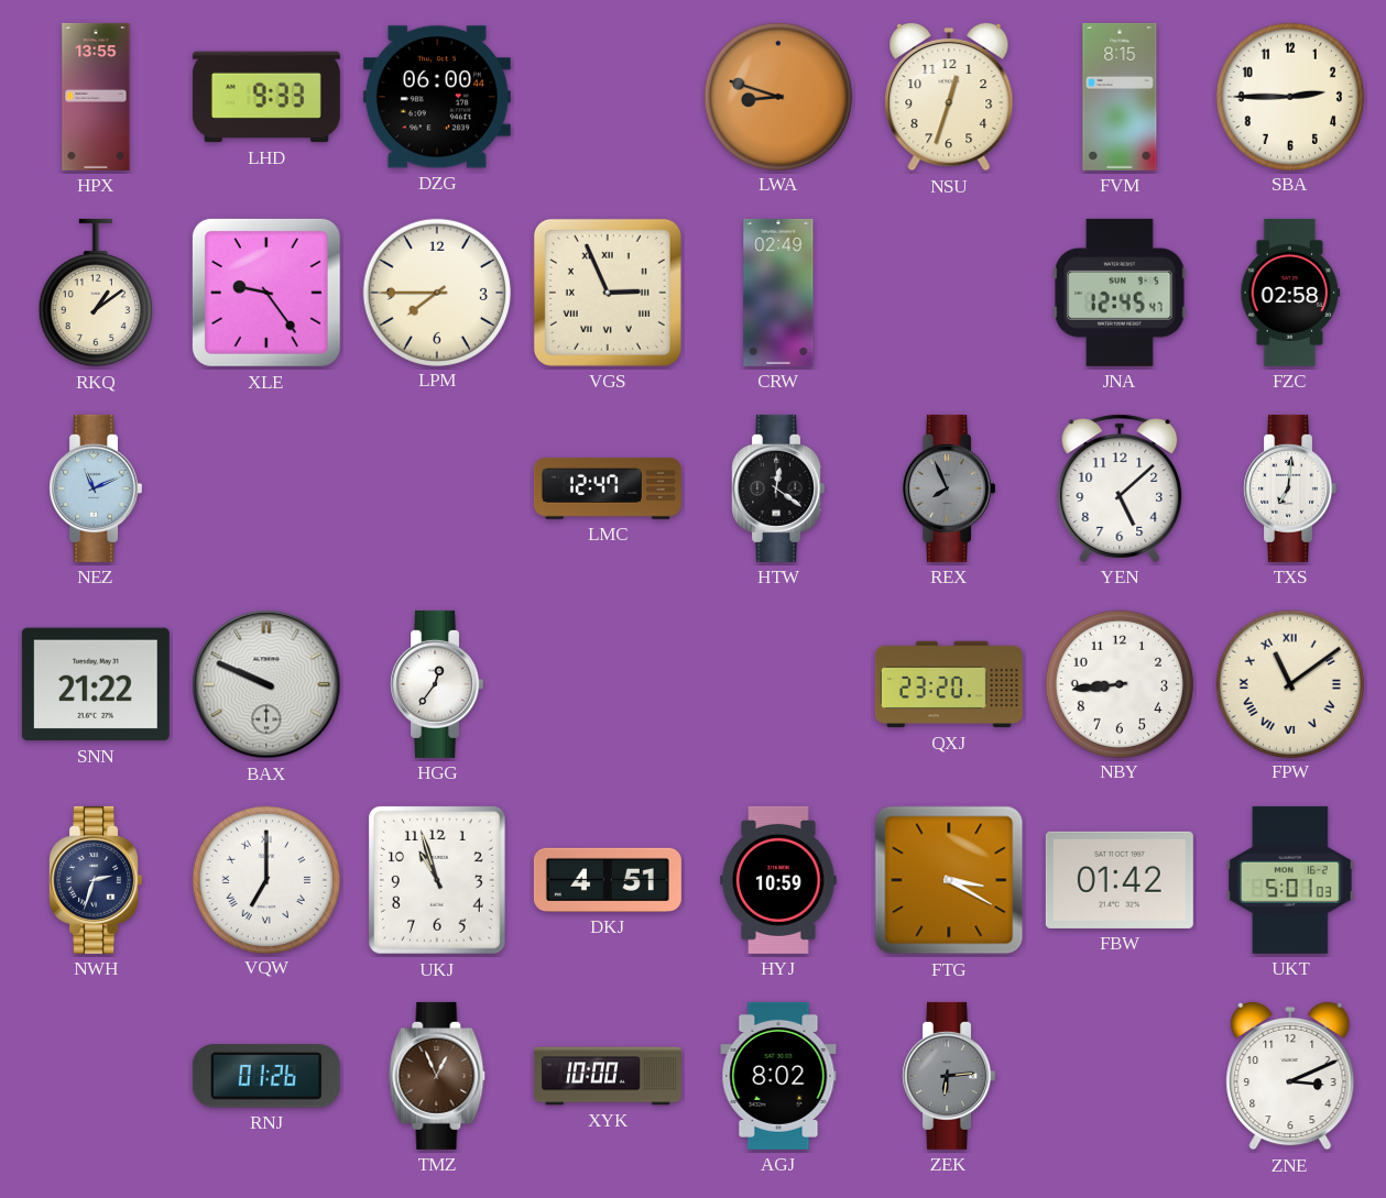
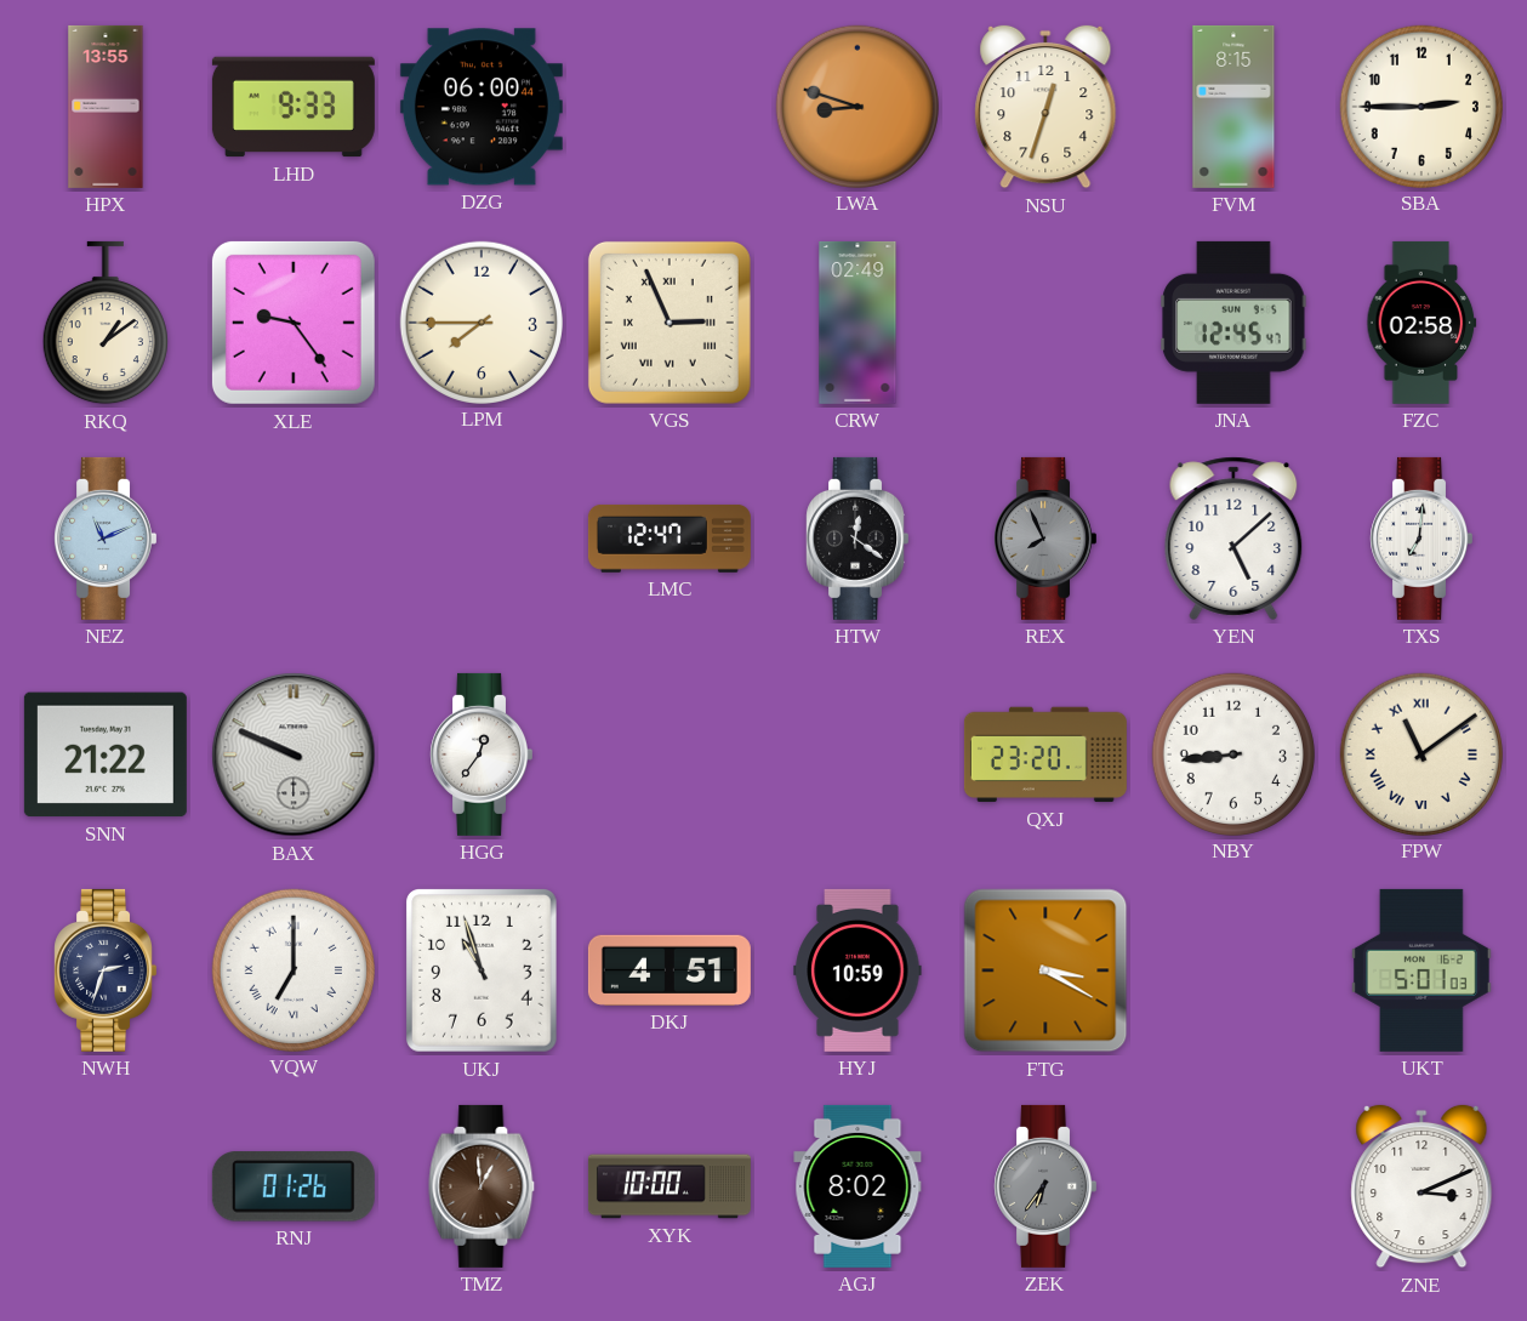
FBW: 01:42 -> none
TMZ: 12:56 -> 12:59
ZEK: 6:14 -> 6:36
